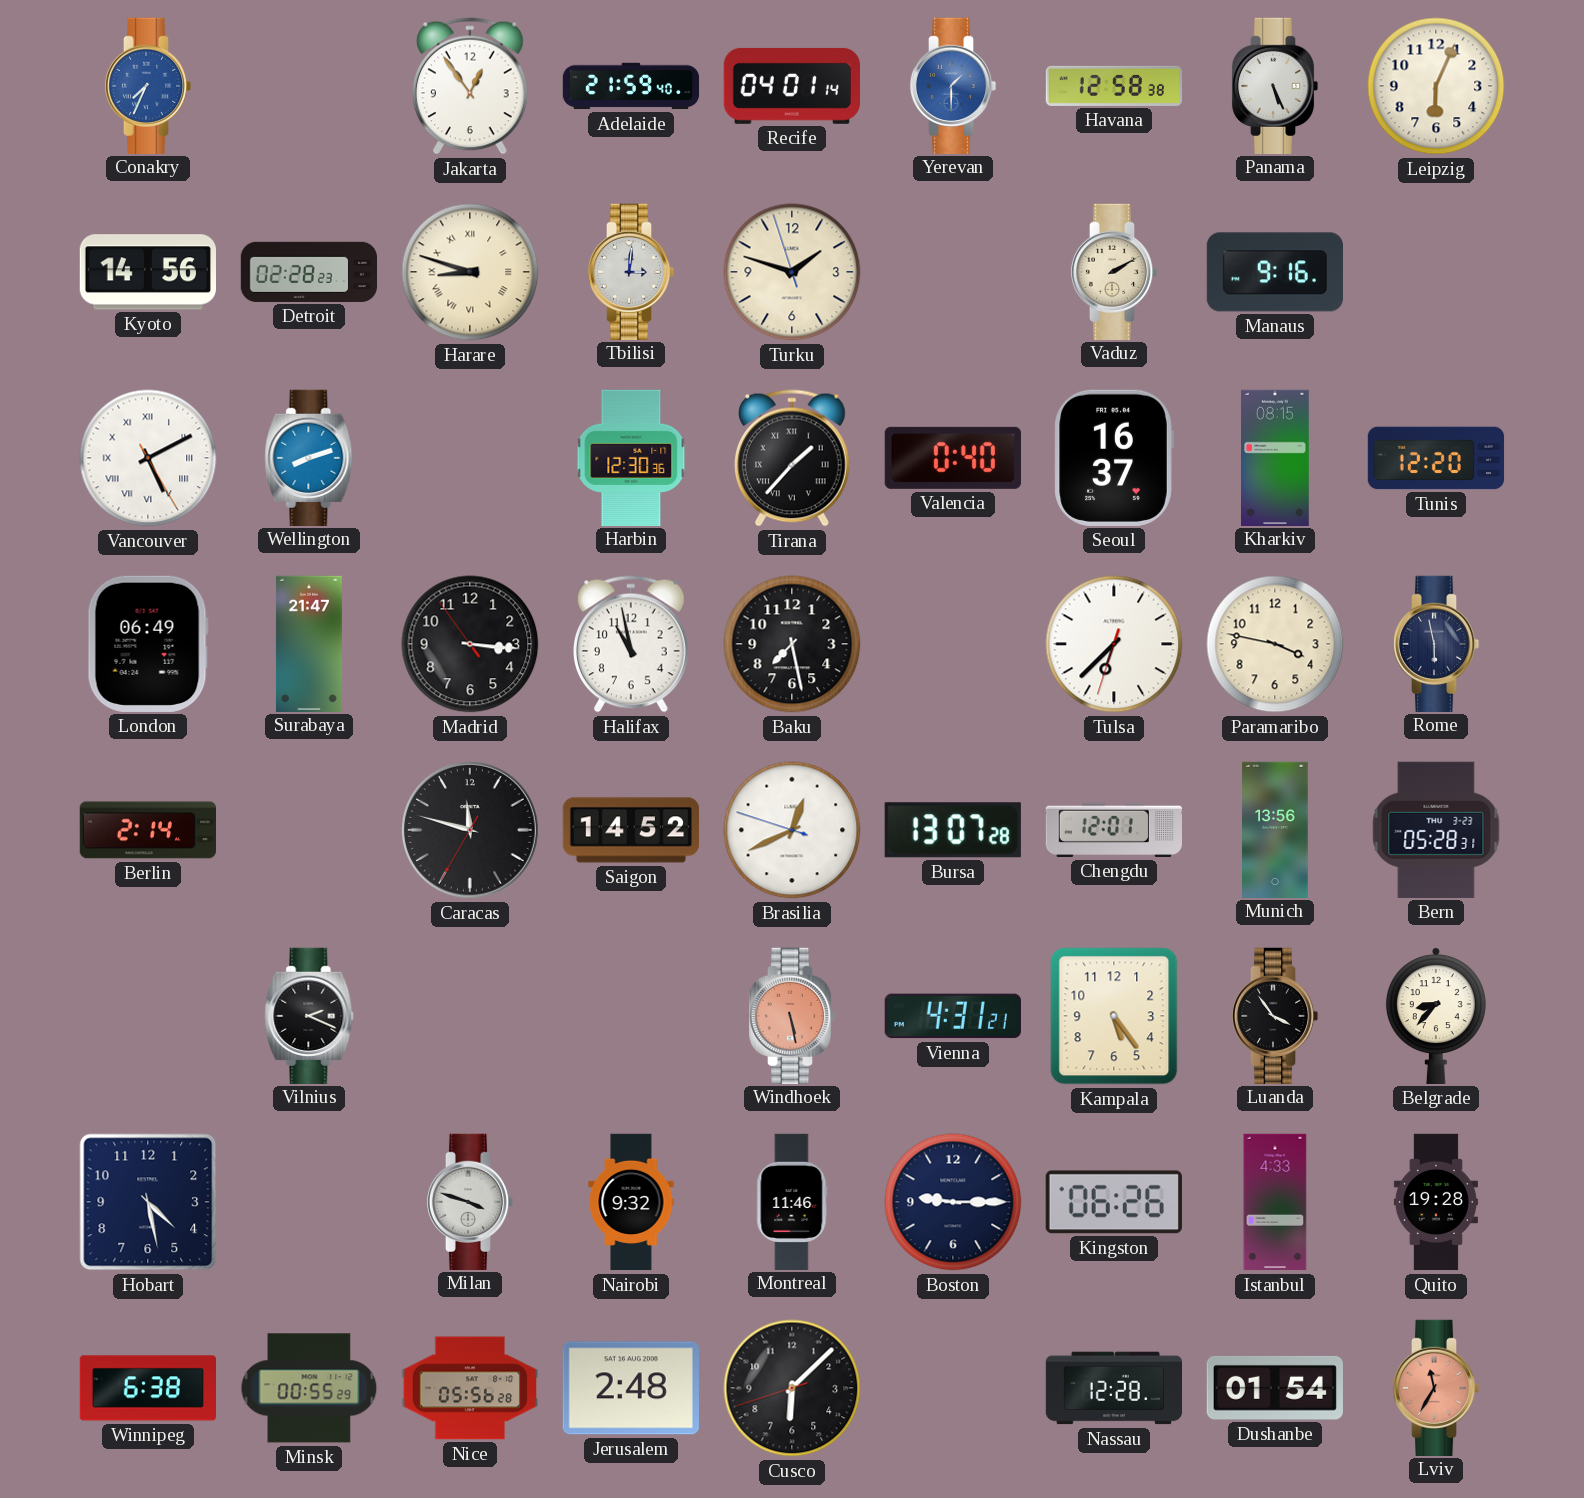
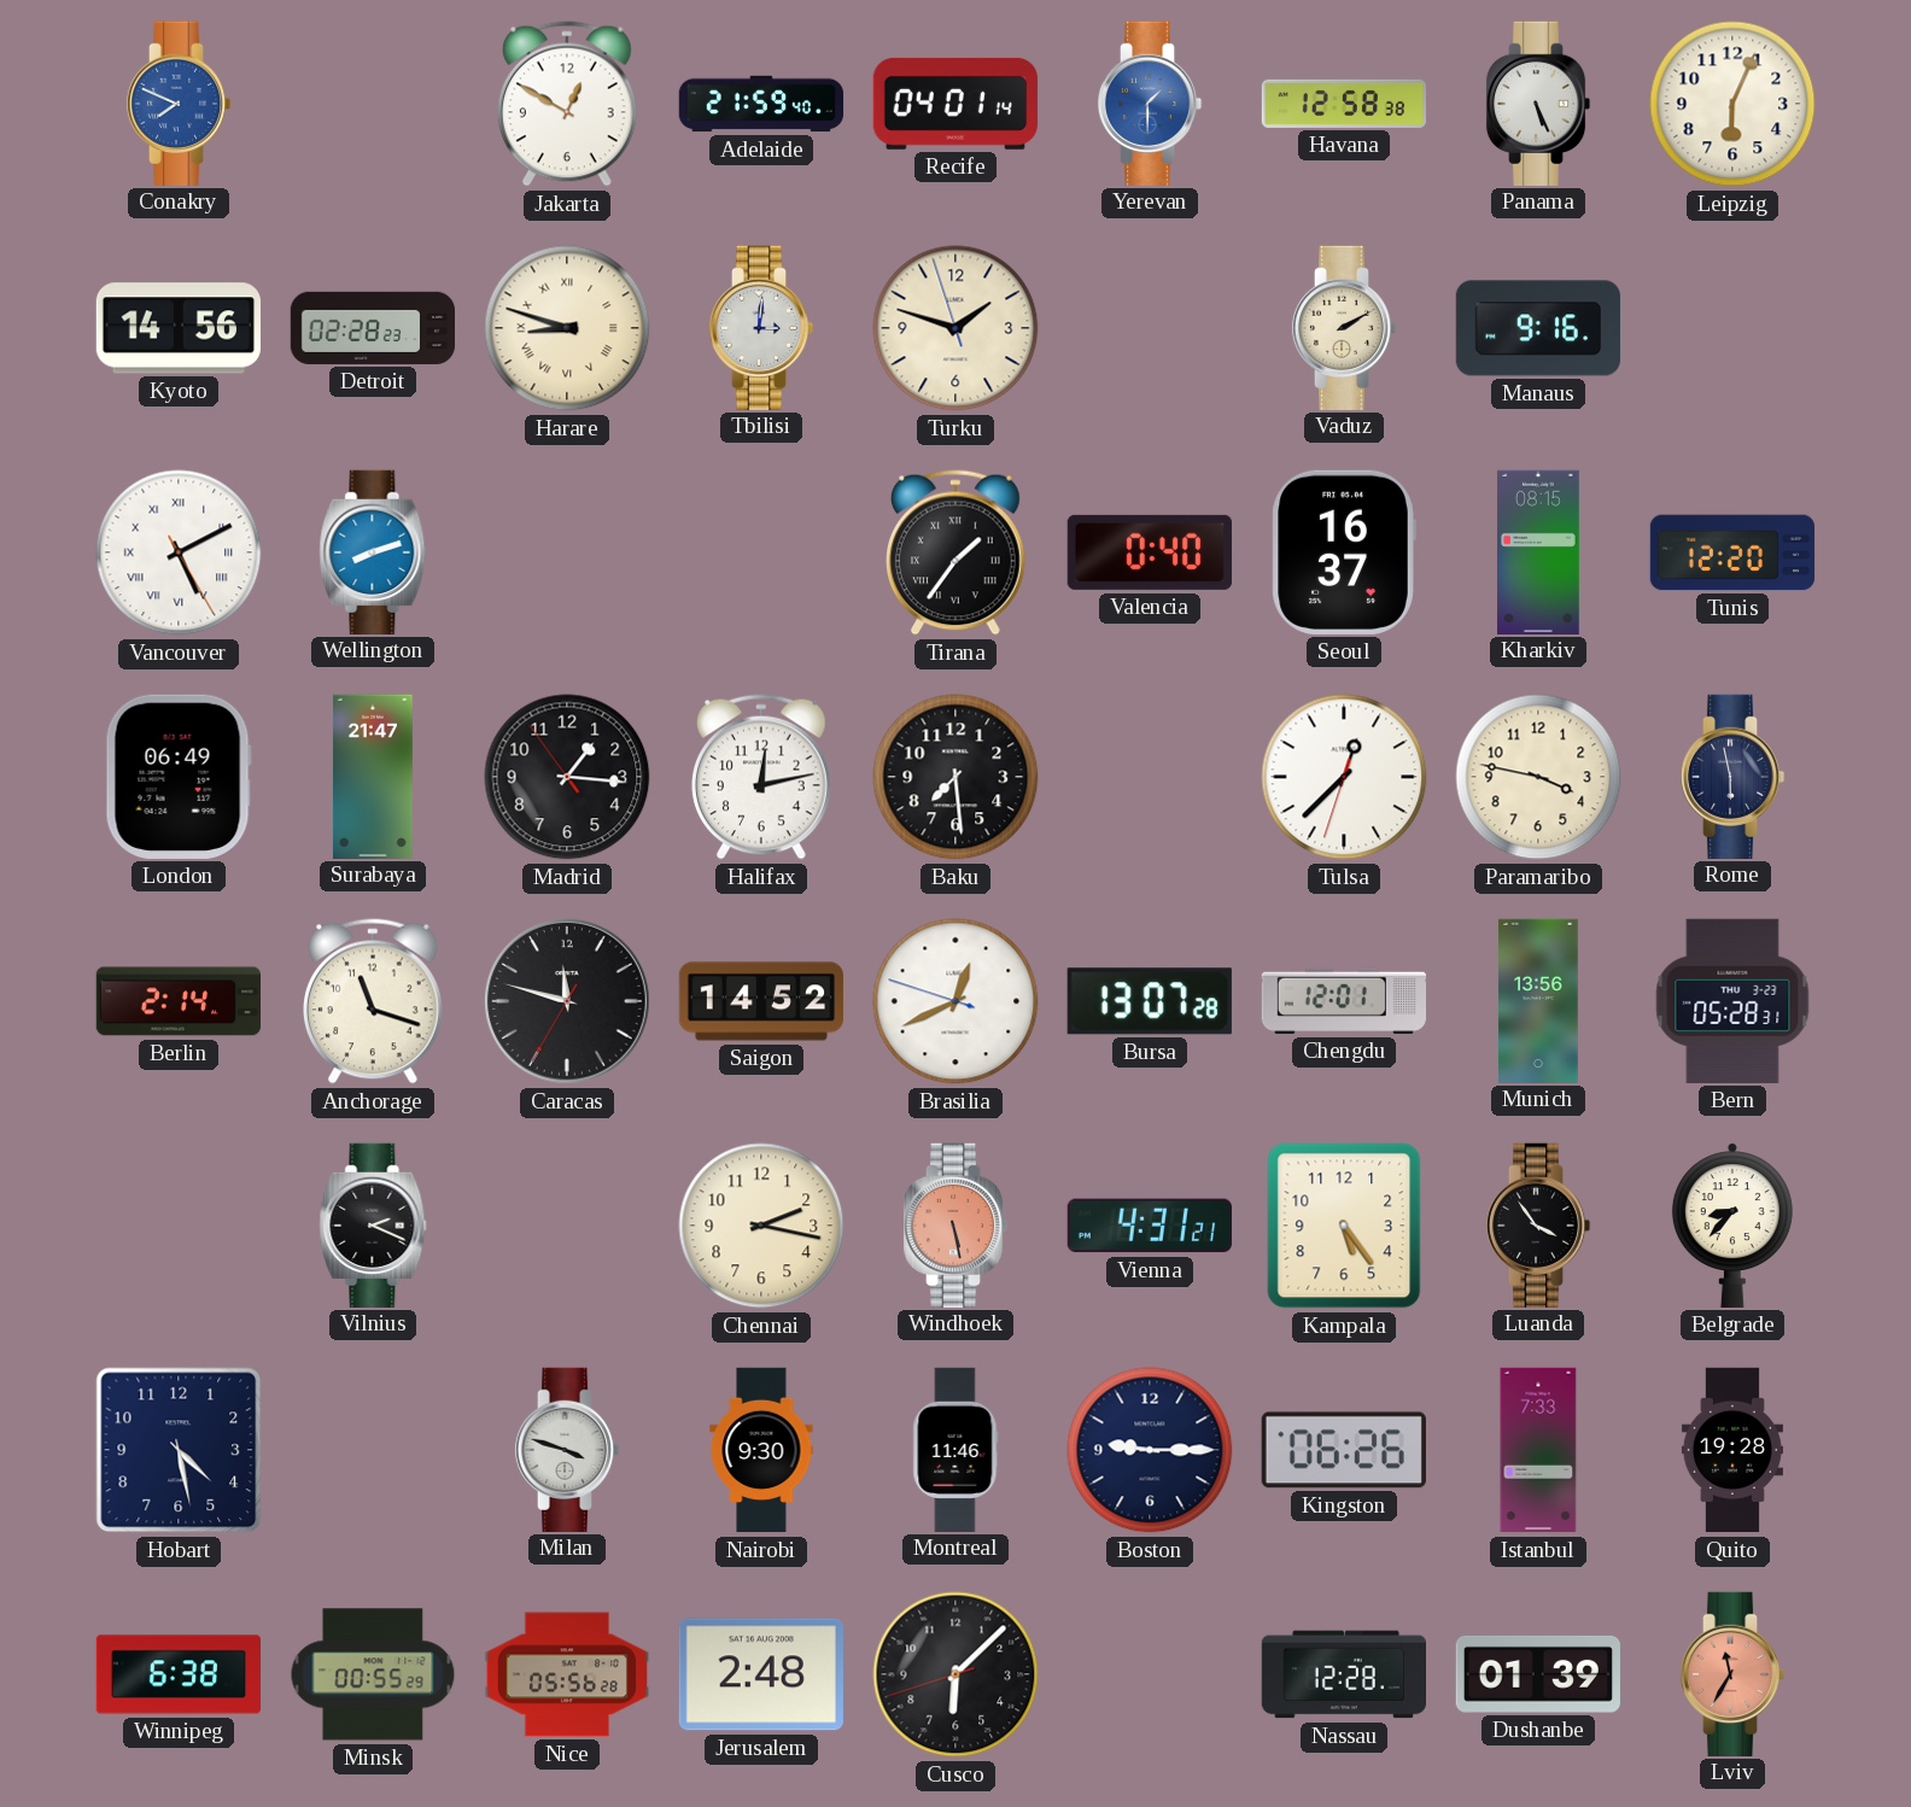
Conakry: 7:34 -> 7:49
Jakarta: 12:54 -> 12:50
Harbin: 12:30 -> none
Tirana: 1:37 -> 1:36
Madrid: 3:15 -> 1:15
Halifax: 10:58 -> 12:13
Baku: 7:28 -> 7:29
Tulsa: 6:37 -> 12:37
Anchorage: none -> 11:18
Chennai: none -> 2:17
Nairobi: 9:32 -> 9:30
Istanbul: 4:33 -> 7:33
Dushanbe: 01:54 -> 01:39
